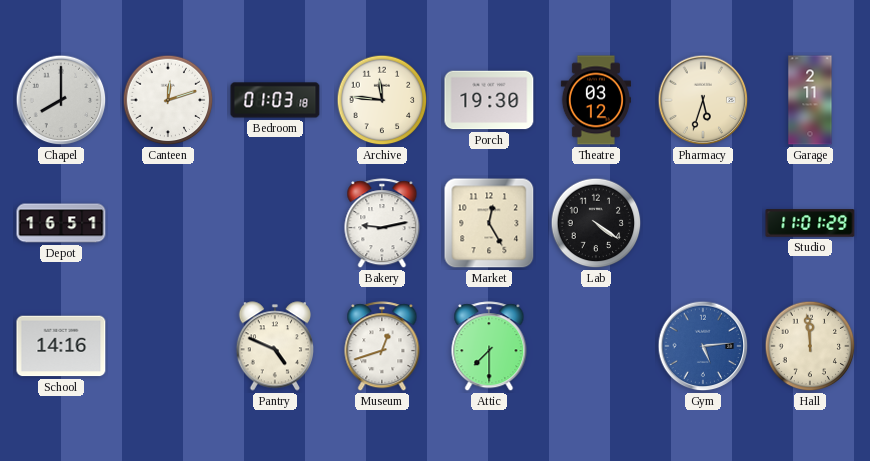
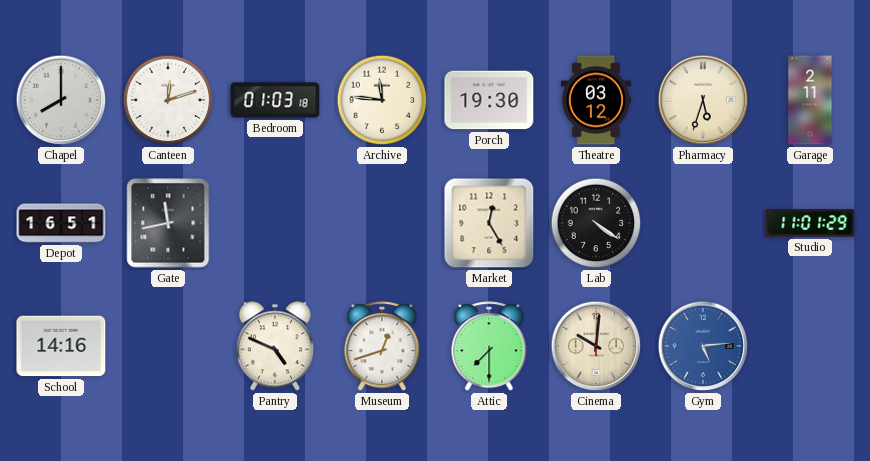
Gate: none -> 11:43
Bakery: 9:13 -> none
Cinema: none -> 10:01
Hall: 11:59 -> none
